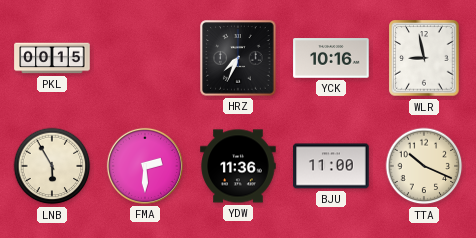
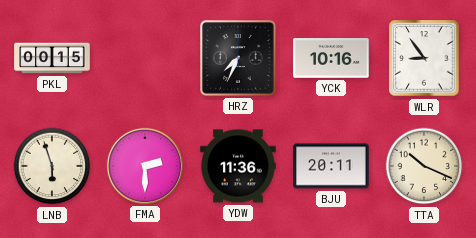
WLR: 8:58 -> 8:54
LNB: 5:55 -> 5:57
BJU: 11:00 -> 20:11
